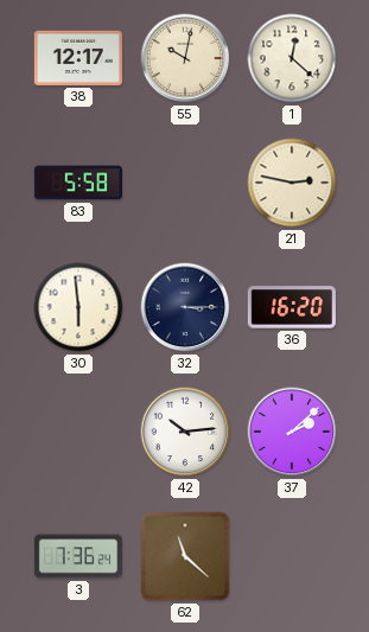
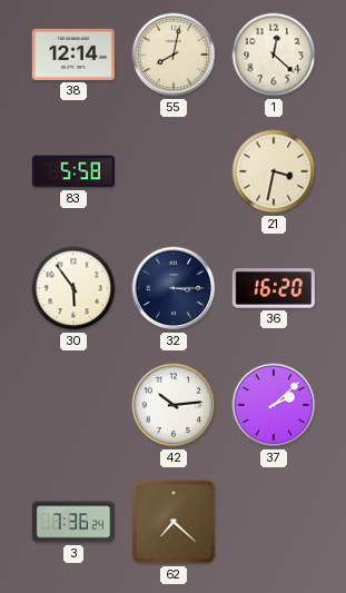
38: 12:17 -> 12:14
55: 10:02 -> 8:02
21: 2:47 -> 3:32
30: 5:59 -> 5:54
62: 11:22 -> 7:22
